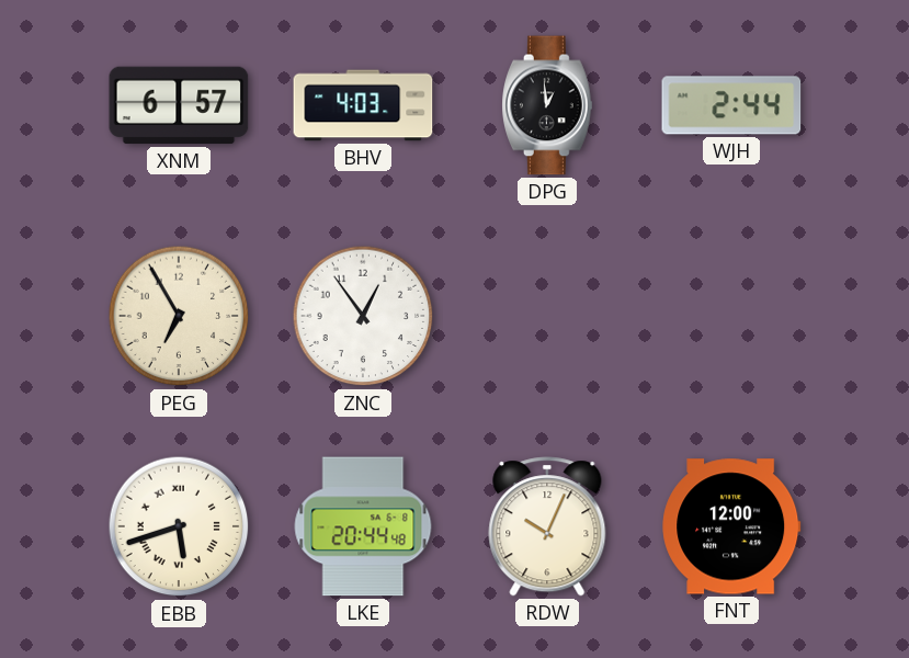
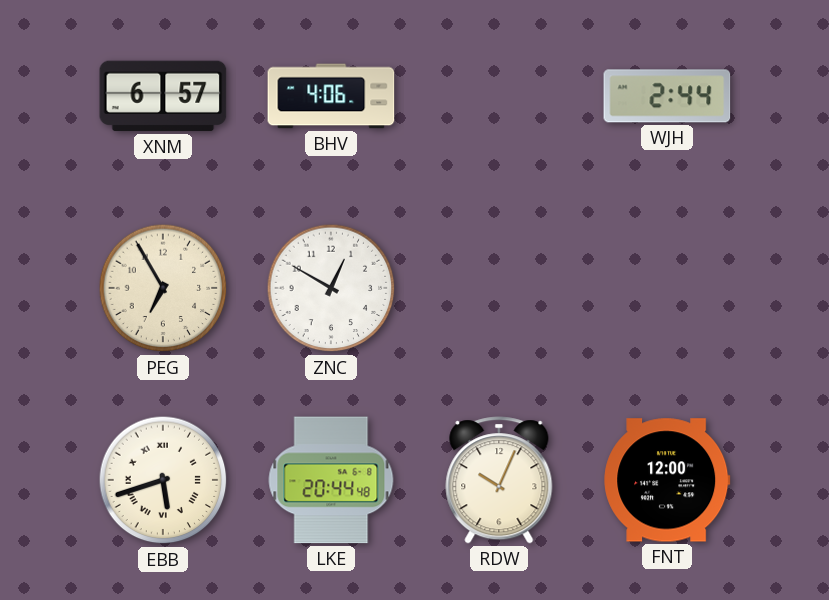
BHV: 4:03 -> 4:06
DPG: 12:59 -> none
ZNC: 12:54 -> 12:50
